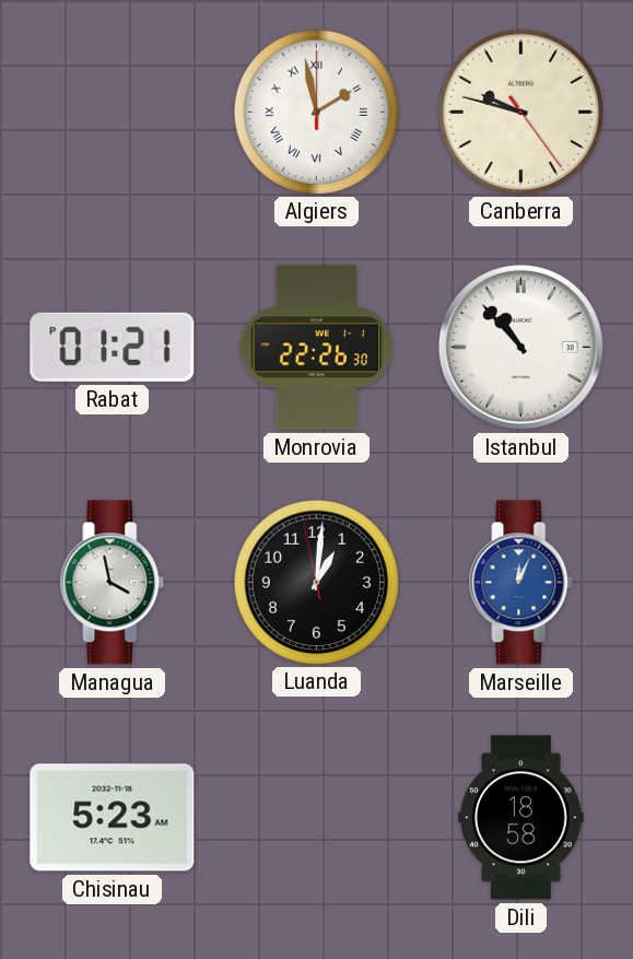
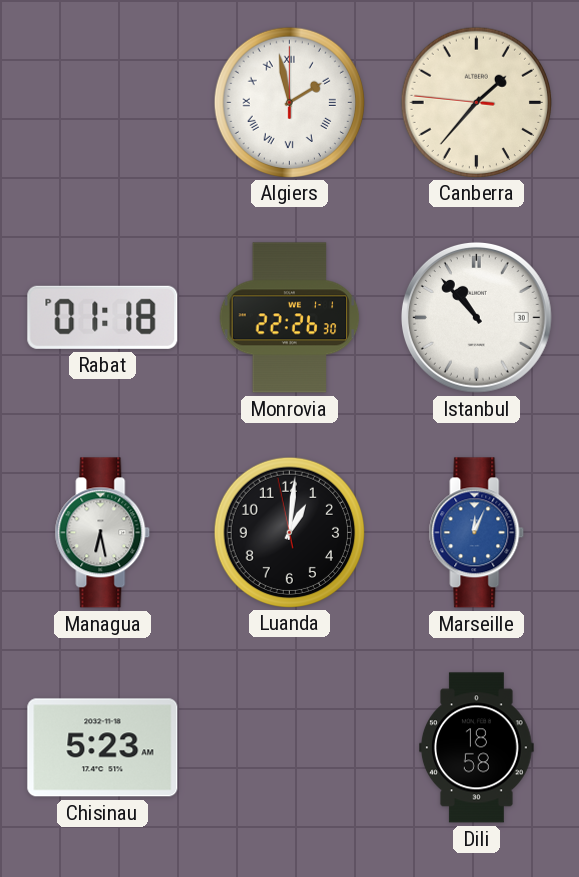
Canberra: 9:47 -> 1:36
Rabat: 01:21 -> 01:18
Managua: 3:58 -> 6:28
